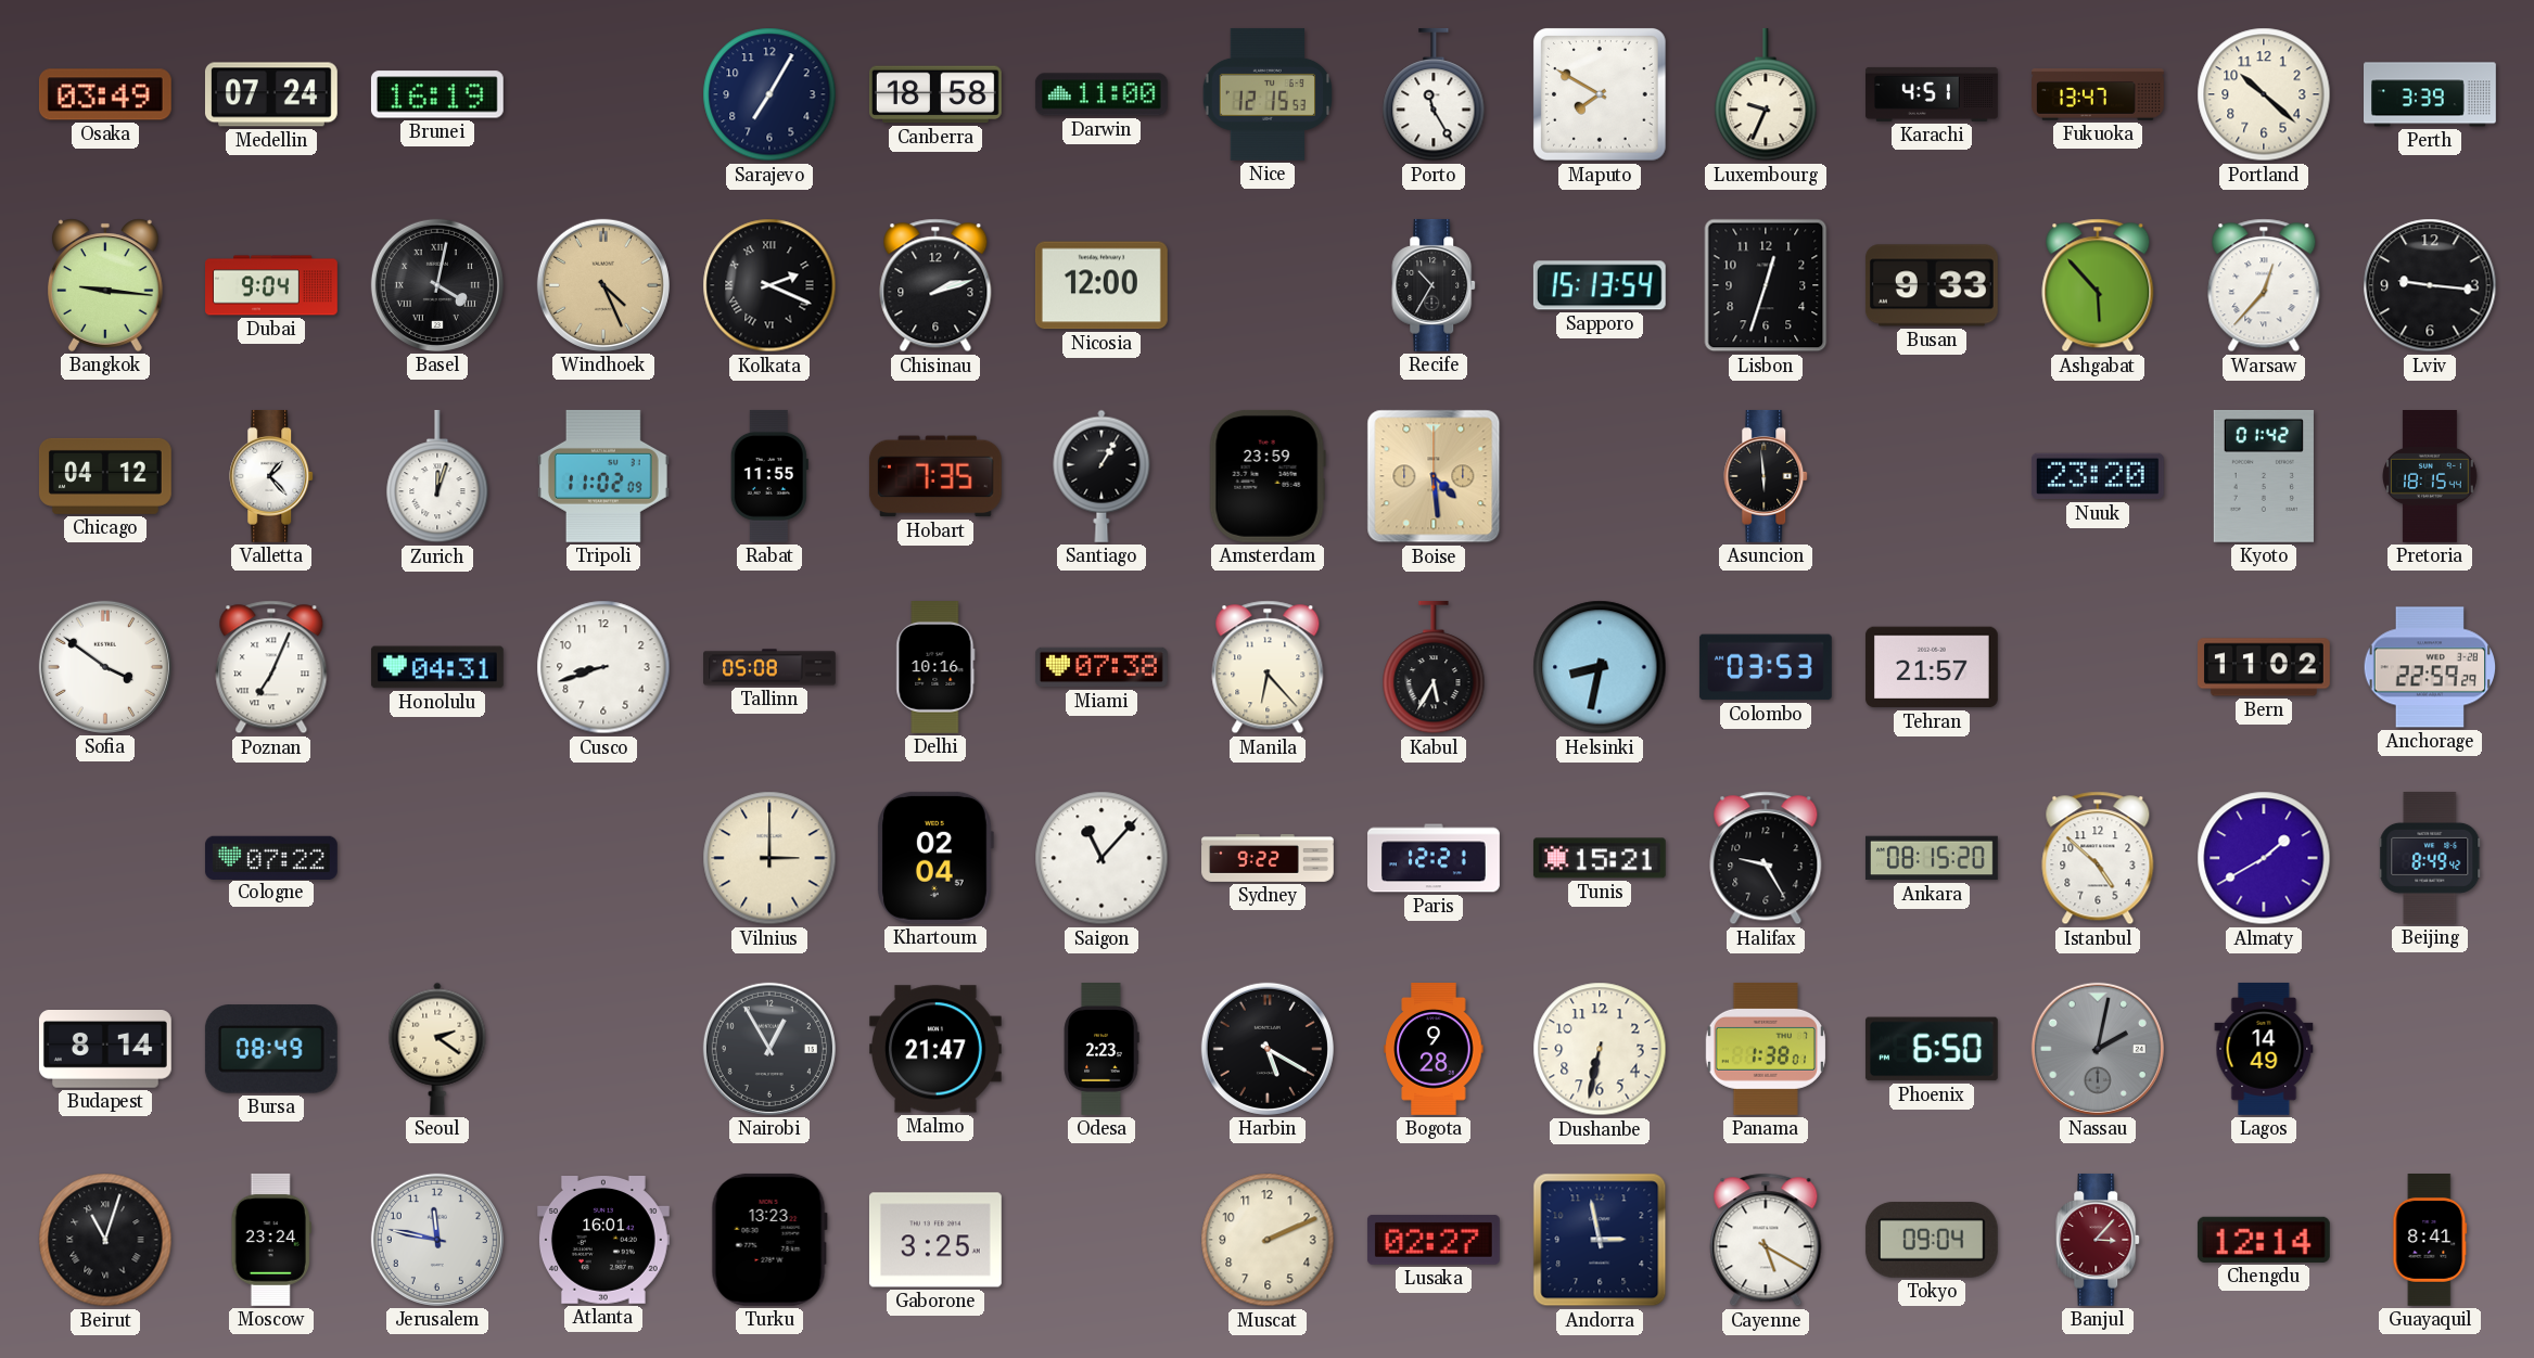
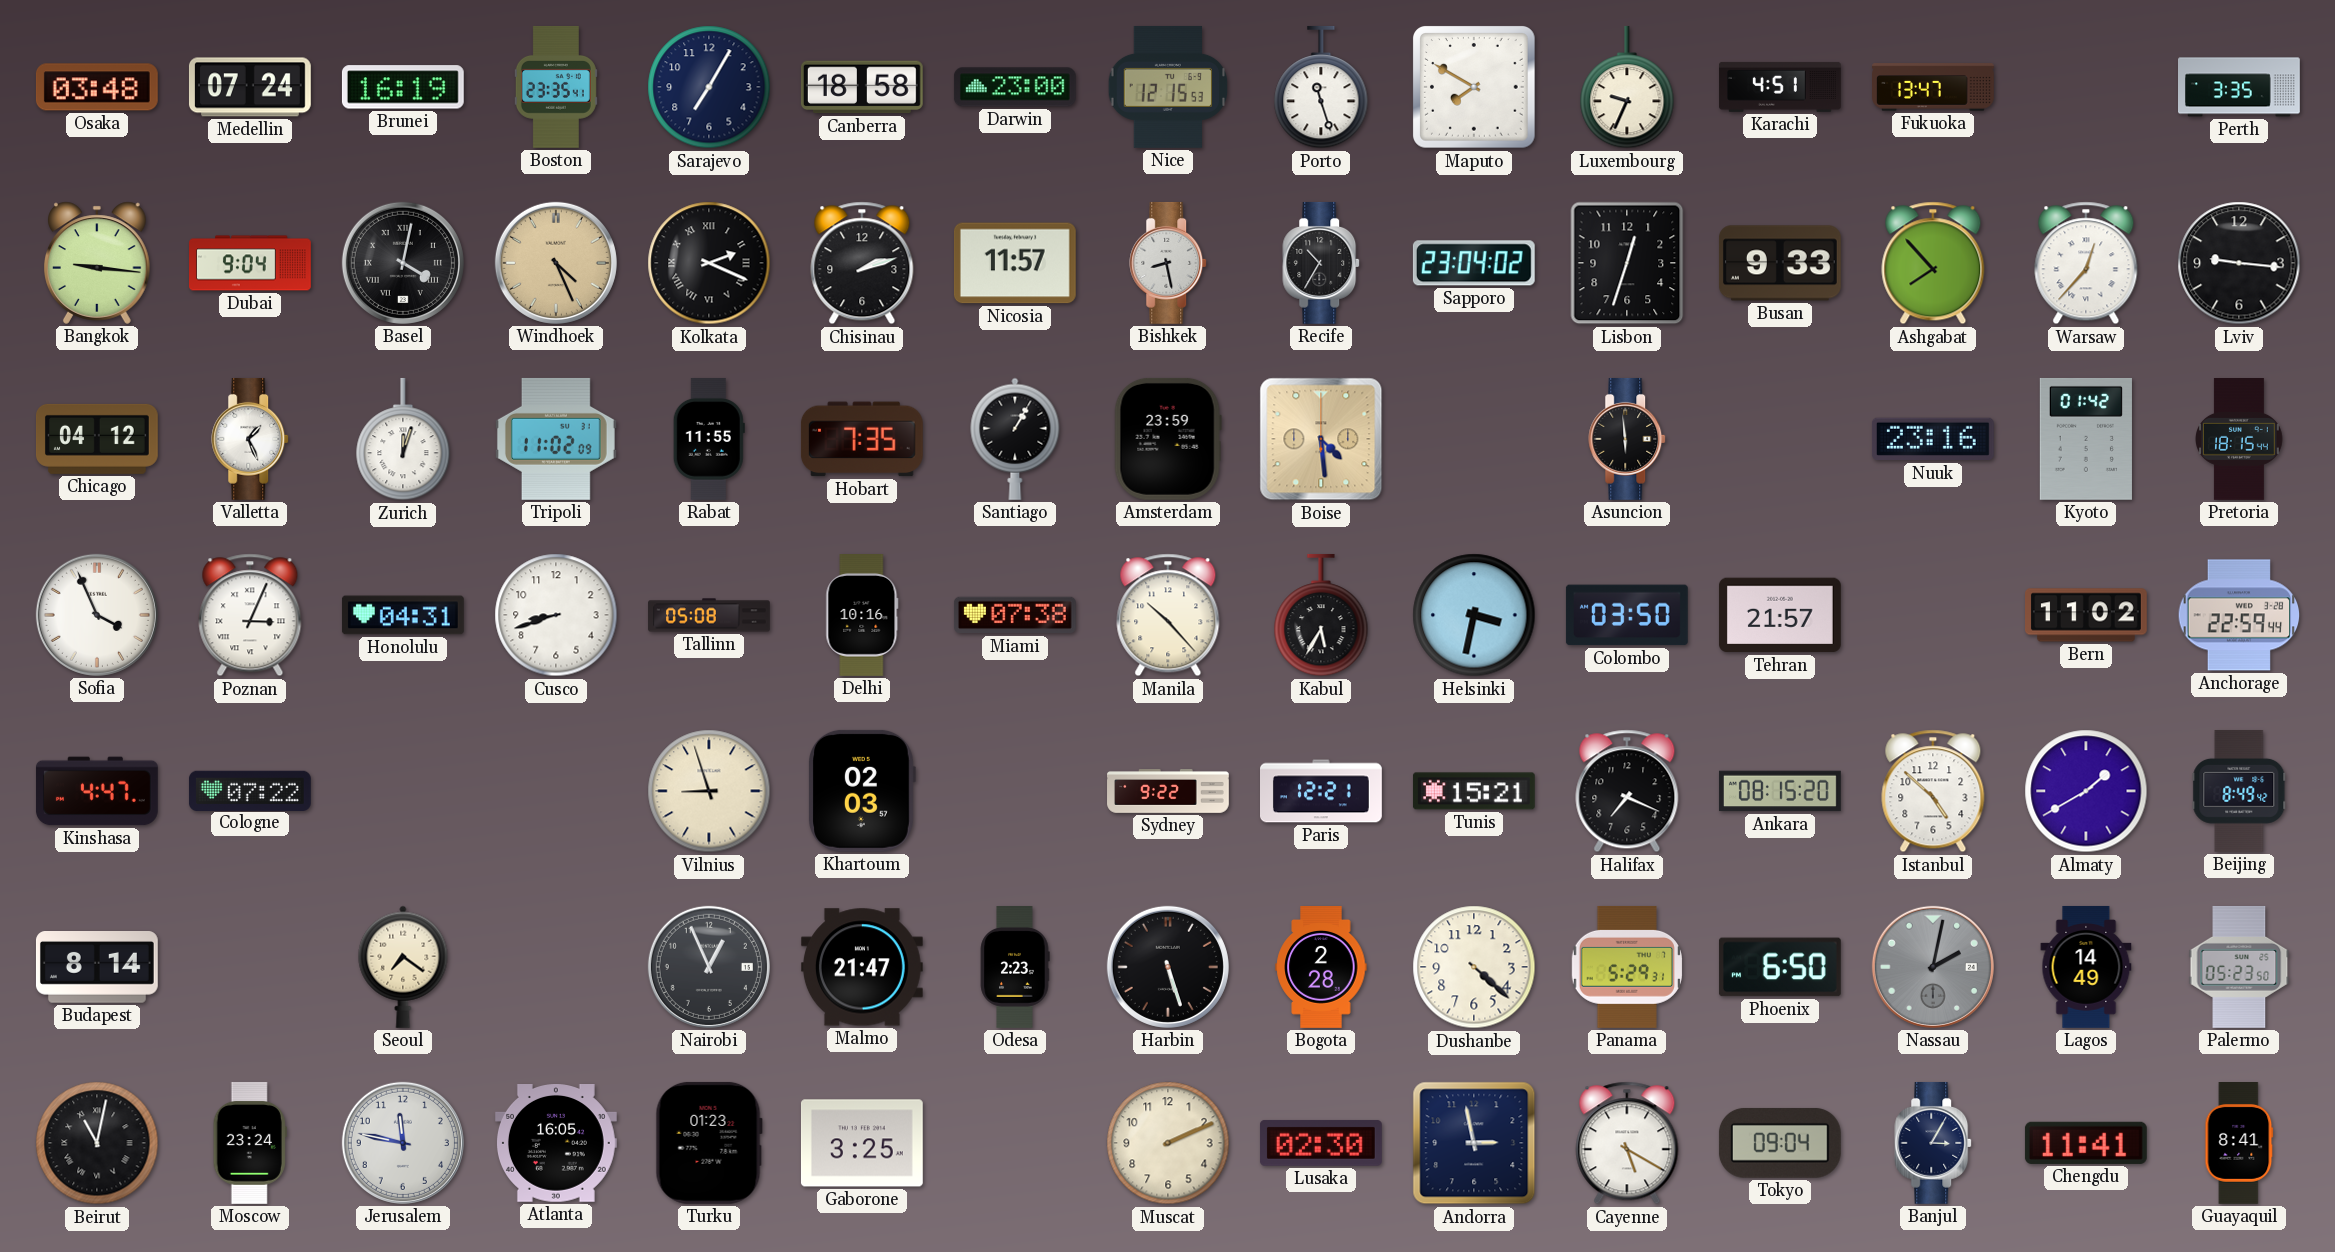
Osaka: 03:49 -> 03:48
Boston: none -> 23:35
Darwin: 11:00 -> 23:00
Porto: 11:25 -> 11:27
Portland: 10:22 -> none
Perth: 3:39 -> 3:35
Nicosia: 12:00 -> 11:57
Bishkek: none -> 8:28
Sapporo: 15:13 -> 23:04
Ashgabat: 5:53 -> 7:53
Valletta: 1:23 -> 1:26
Nuuk: 23:20 -> 23:16
Sofia: 3:51 -> 3:56
Poznan: 7:04 -> 3:04
Manila: 6:23 -> 10:23
Helsinki: 8:32 -> 3:32
Colombo: 03:53 -> 03:50
Anchorage: 22:59:29 -> 22:59:44
Kinshasa: none -> 4:47
Vilnius: 3:00 -> 8:57
Khartoum: 02:04 -> 02:03
Saigon: 11:07 -> none
Halifax: 9:25 -> 7:19
Bursa: 08:49 -> none
Seoul: 2:21 -> 7:21
Nairobi: 12:55 -> 12:56
Harbin: 5:20 -> 5:27
Bogota: 9:28 -> 2:28
Dushanbe: 6:32 -> 4:22
Panama: 1:38 -> 5:29
Palermo: none -> 05:23
Beirut: 11:03 -> 11:02
Atlanta: 16:01 -> 16:05
Turku: 13:23 -> 01:23
Lusaka: 02:27 -> 02:30
Banjul: 3:07 -> 3:05
Banjul dial: burgundy -> navy
Chengdu: 12:14 -> 11:41
